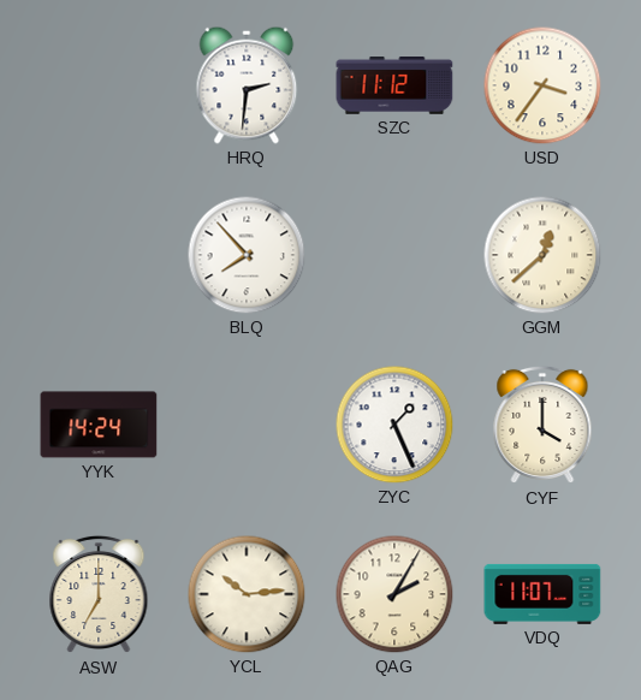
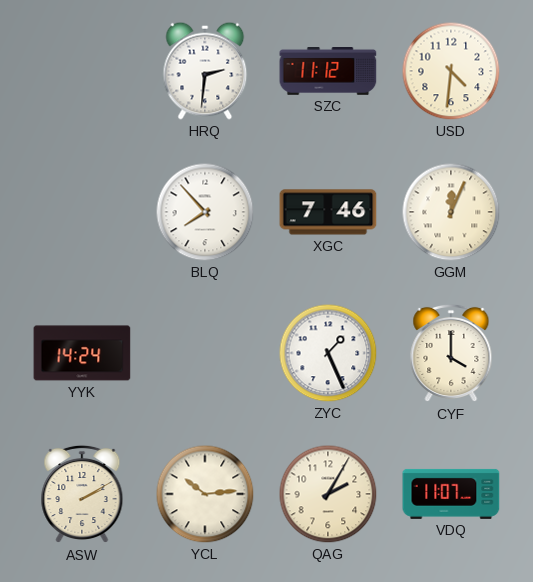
USD: 3:36 -> 4:31
XGC: none -> 7:46
GGM: 12:38 -> 12:04
ASW: 7:00 -> 2:10
